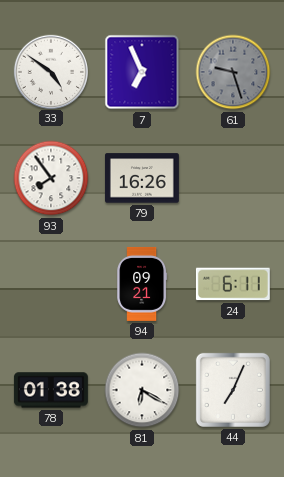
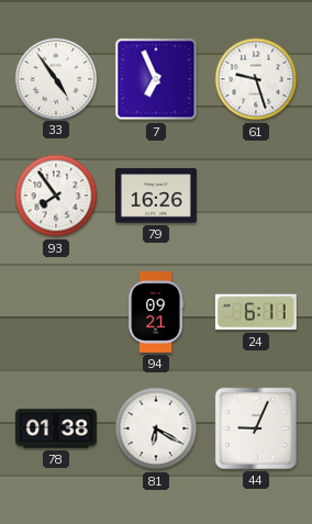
33: 4:51 -> 4:54
61 dial: grey -> white
44: 7:04 -> 9:04
